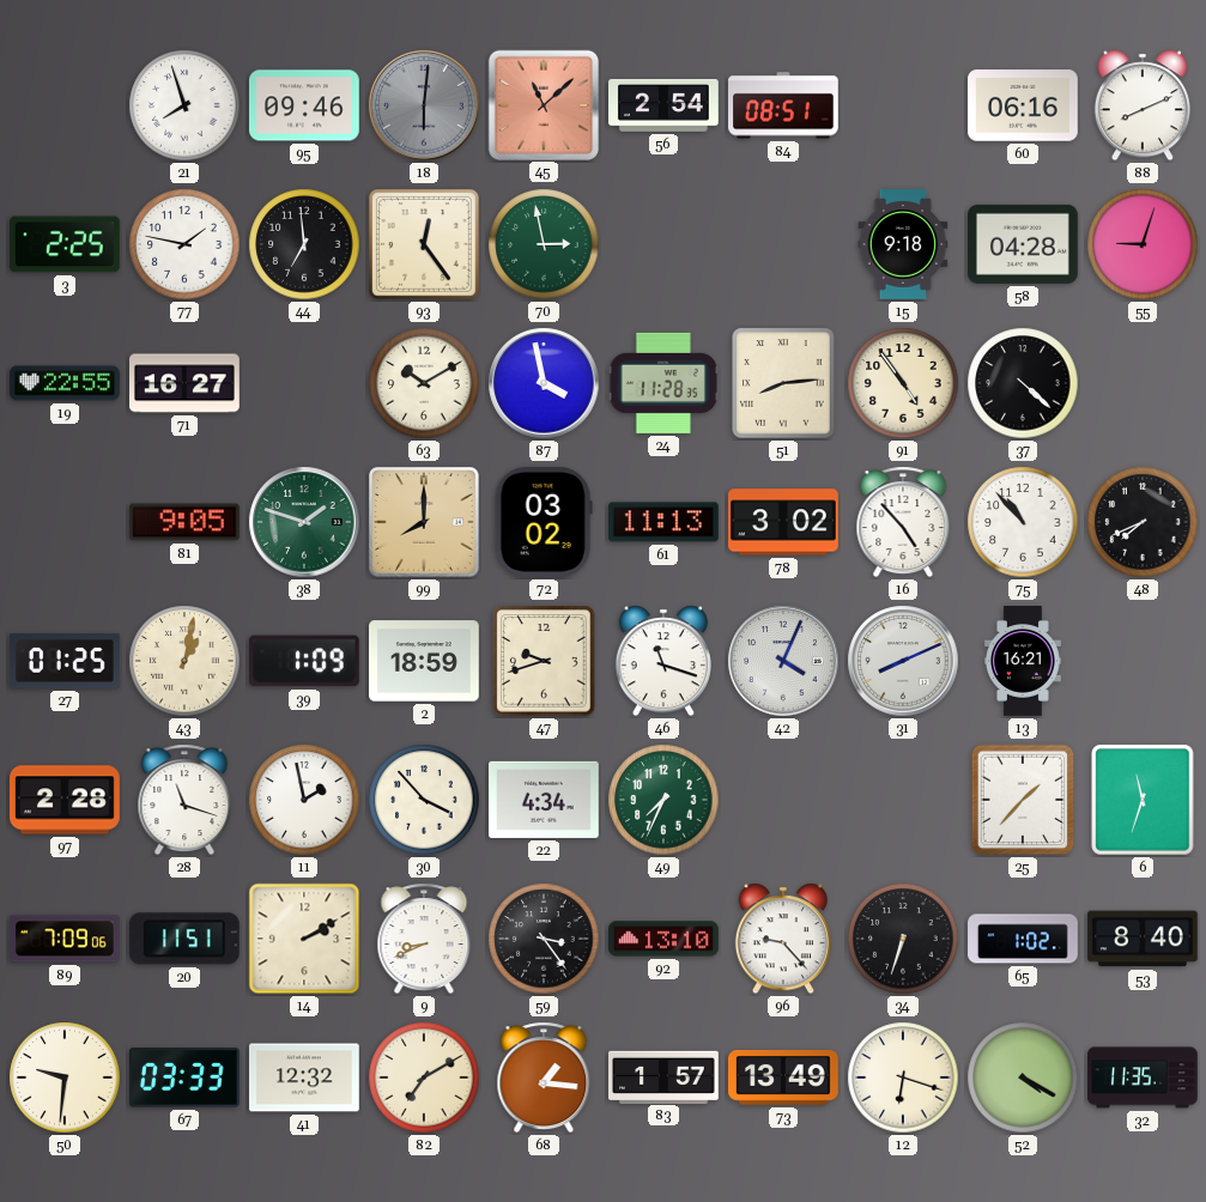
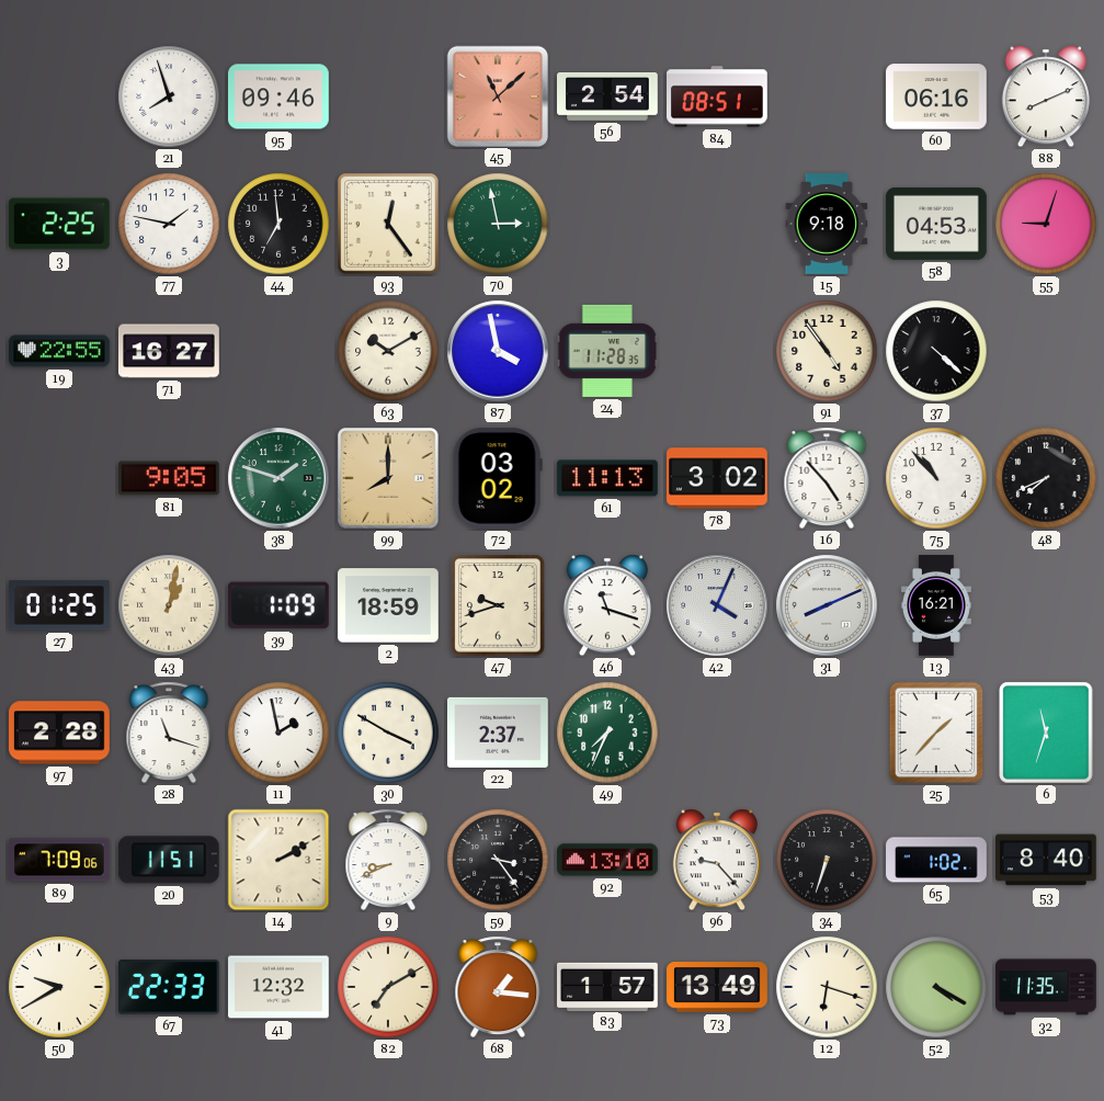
18: 6:01 -> none
58: 04:28 -> 04:53
51: 8:14 -> none
30: 3:53 -> 3:50
22: 4:34 -> 2:37
50: 9:31 -> 9:40
67: 03:33 -> 22:33
